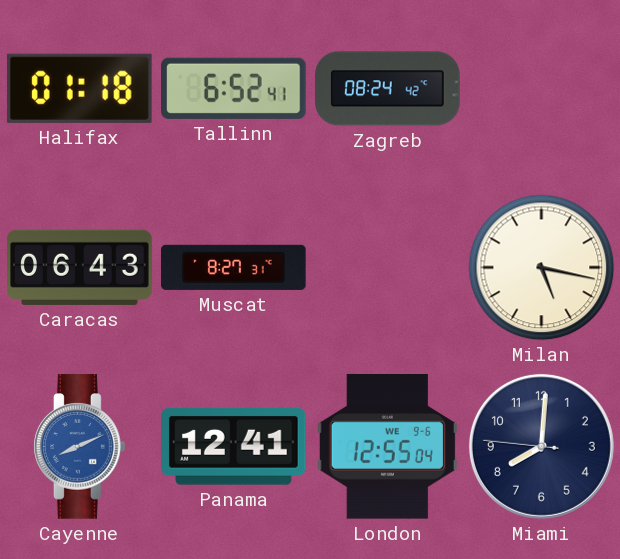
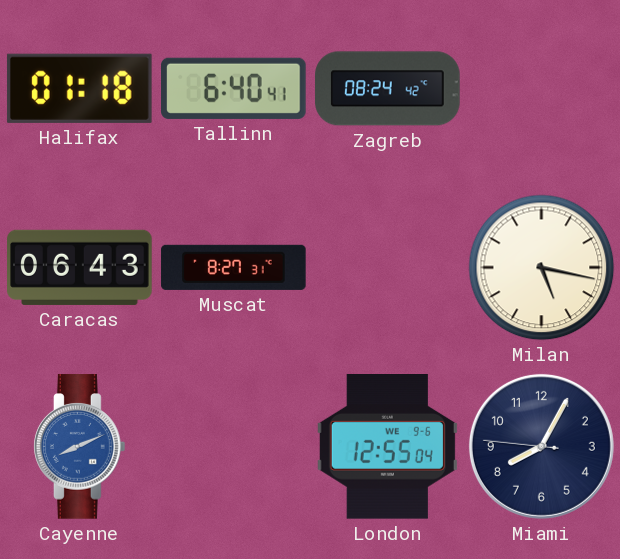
Tallinn: 6:52 -> 6:40
Panama: 12:41 -> none
Miami: 8:00 -> 8:04
